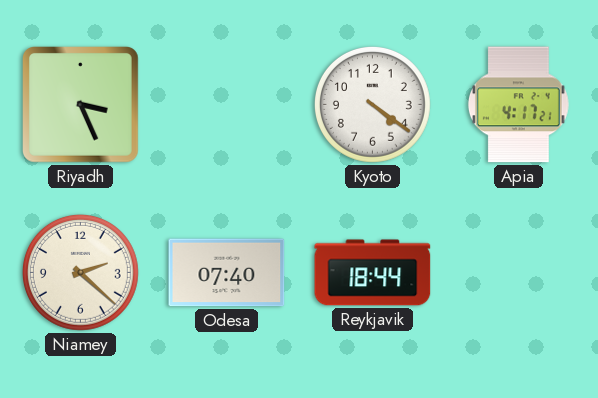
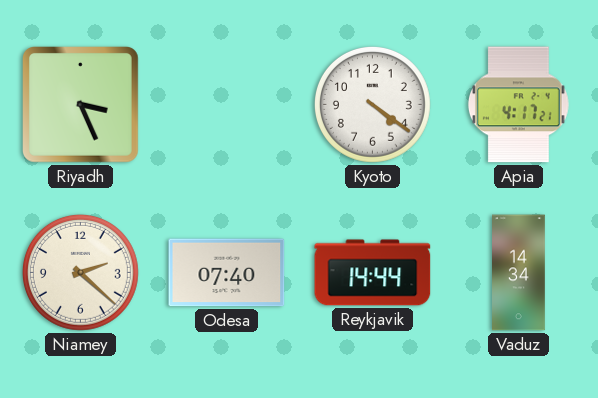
Reykjavik: 18:44 -> 14:44
Vaduz: none -> 14:34
